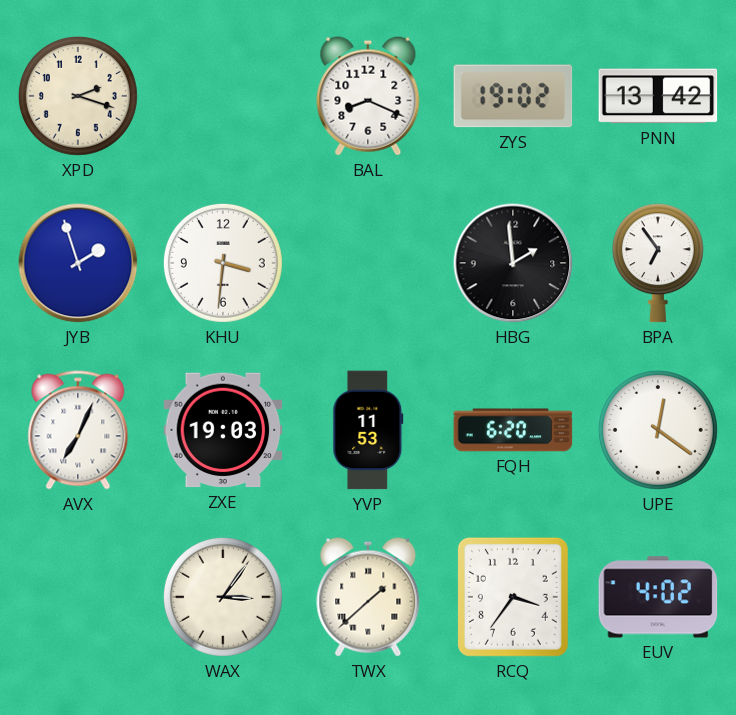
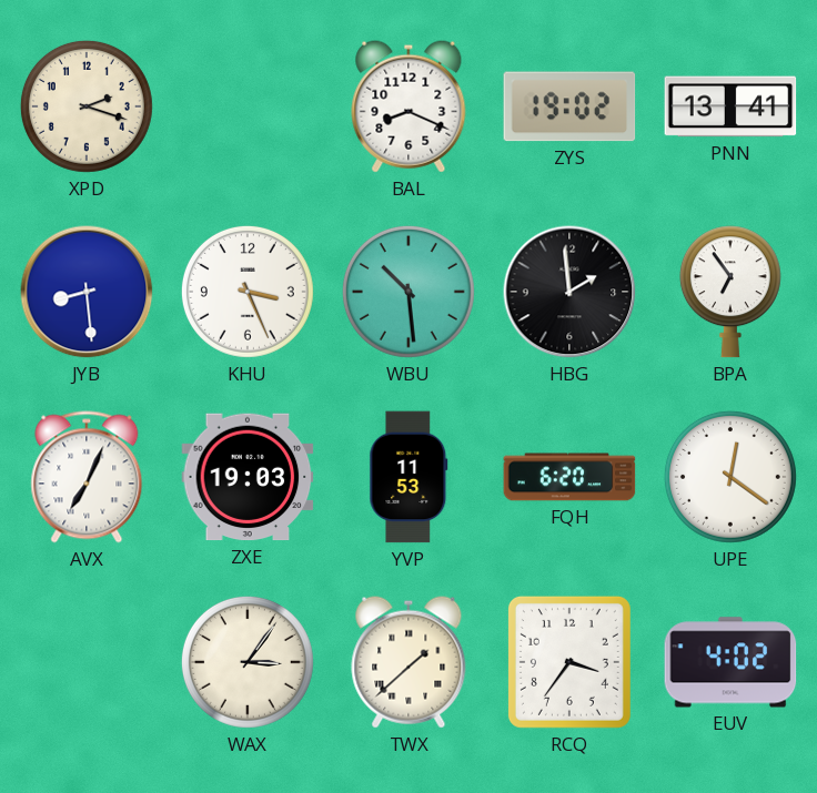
PNN: 13:42 -> 13:41
JYB: 1:57 -> 8:29
KHU: 3:31 -> 3:26
WBU: none -> 10:29
